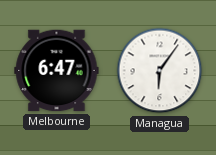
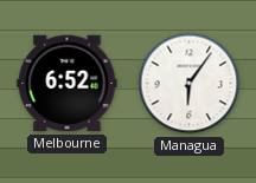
Melbourne: 6:47 -> 6:52
